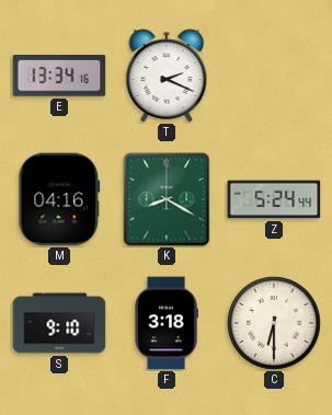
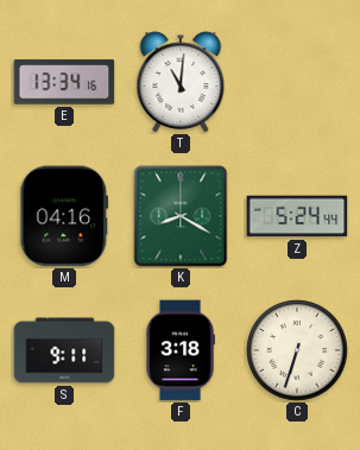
T: 2:19 -> 11:01
S: 9:10 -> 9:11
C: 6:30 -> 6:33
